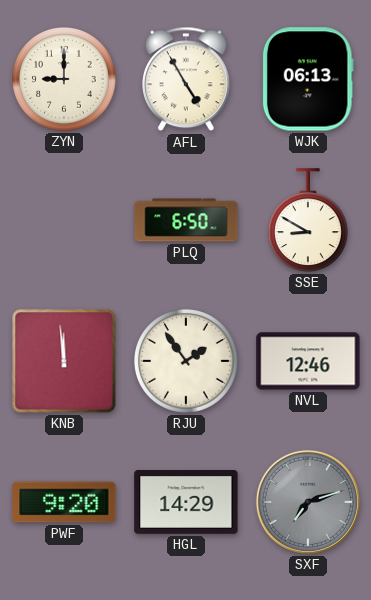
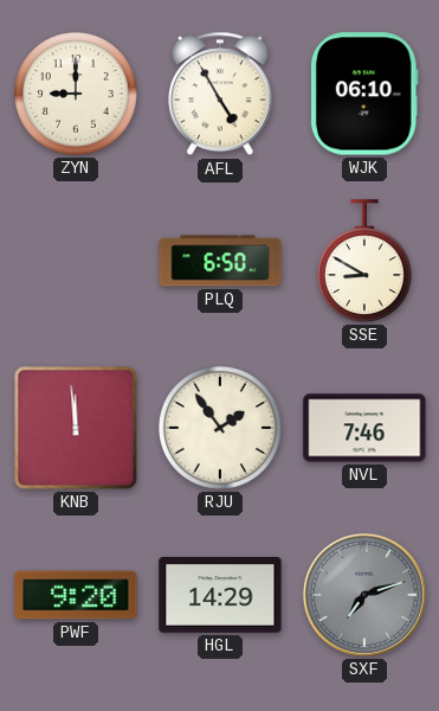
WJK: 06:13 -> 06:10
NVL: 12:46 -> 7:46
